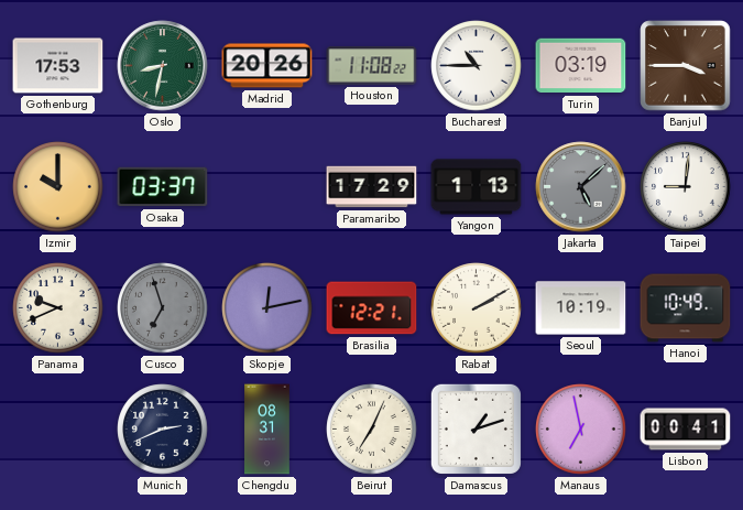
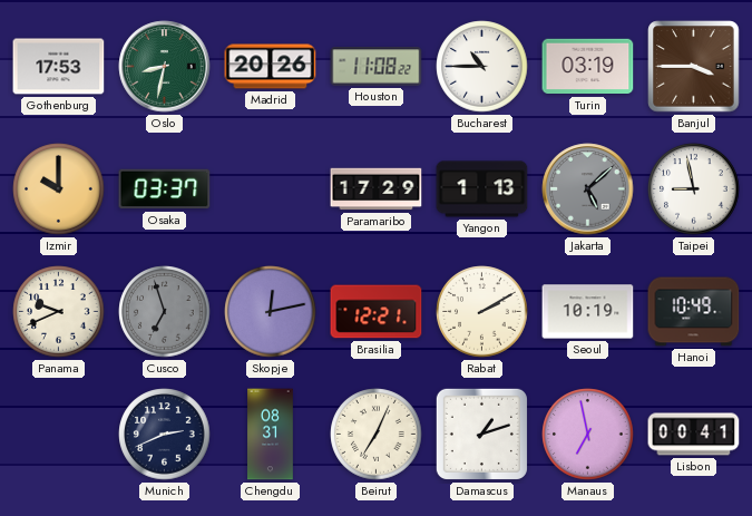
Taipei: 9:01 -> 8:58
